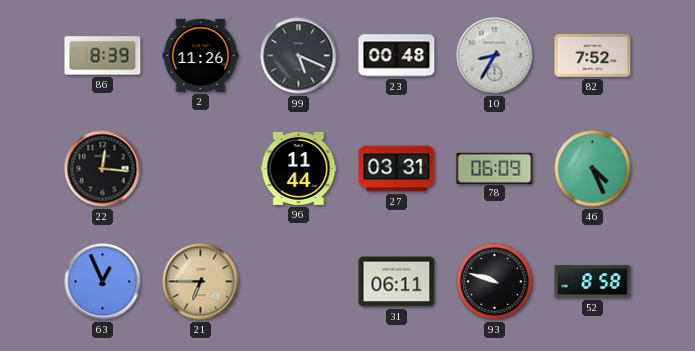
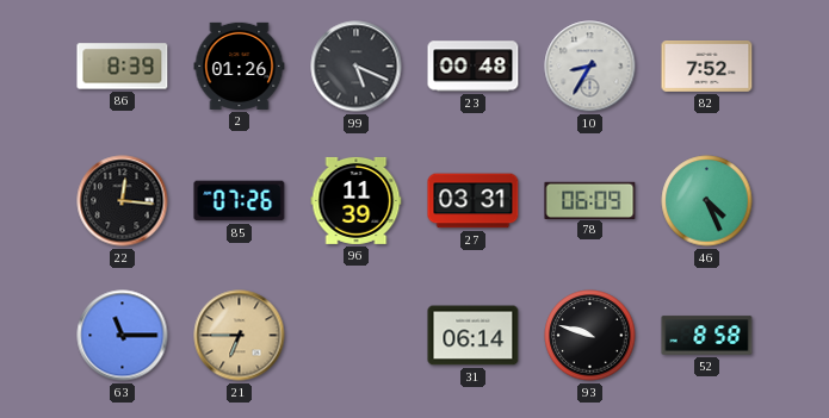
2: 11:26 -> 01:26
85: none -> 07:26
96: 11:44 -> 11:39
63: 12:56 -> 11:15
31: 06:11 -> 06:14
